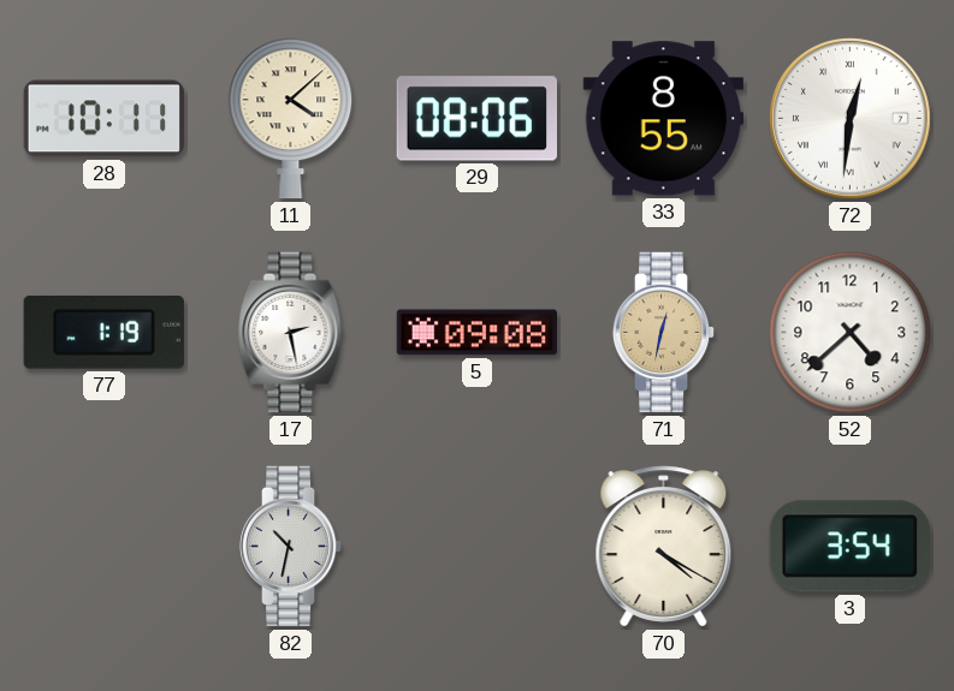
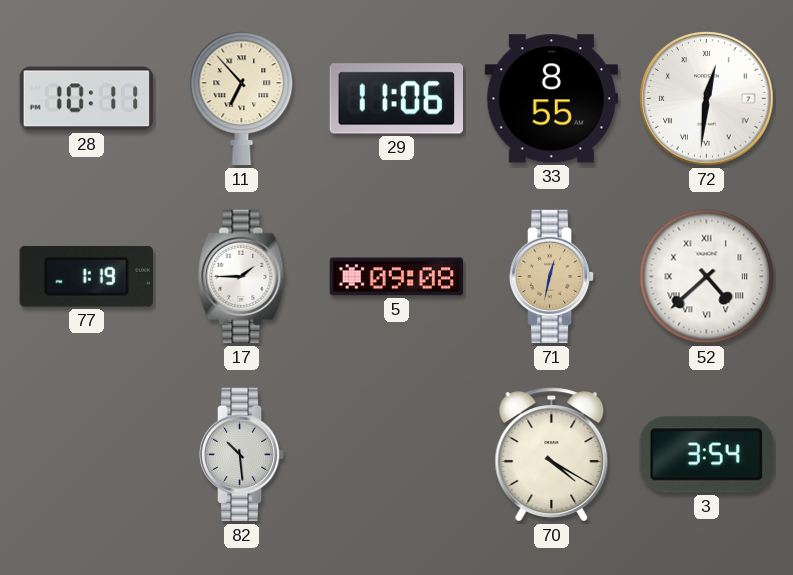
11: 4:08 -> 6:53
29: 08:06 -> 11:06
17: 2:28 -> 1:45
52 numerals: Arabic -> Roman
82: 10:32 -> 10:29
